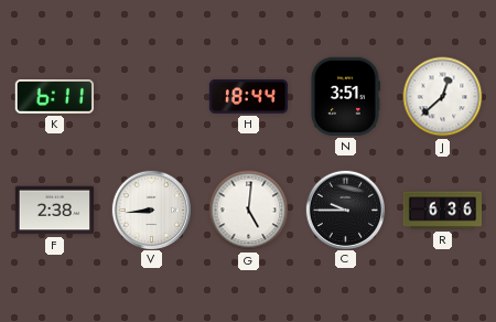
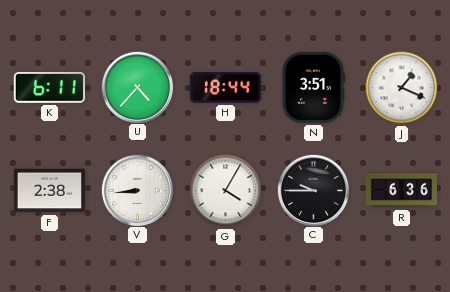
U: none -> 4:37
J: 12:38 -> 1:19
G: 5:01 -> 4:05
